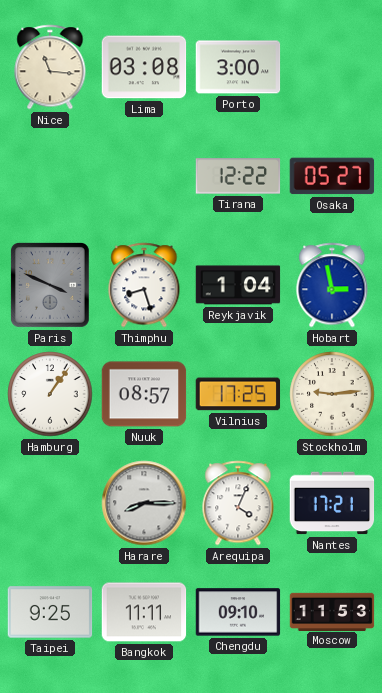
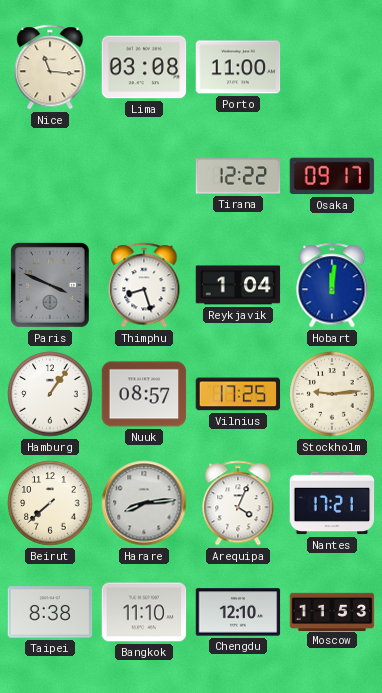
Porto: 3:00 -> 11:00
Osaka: 05:27 -> 09:17
Hobart: 2:58 -> 12:01
Beirut: none -> 7:38
Harare: 8:15 -> 8:14
Taipei: 9:25 -> 8:38
Bangkok: 11:11 -> 11:10
Chengdu: 09:10 -> 12:10
